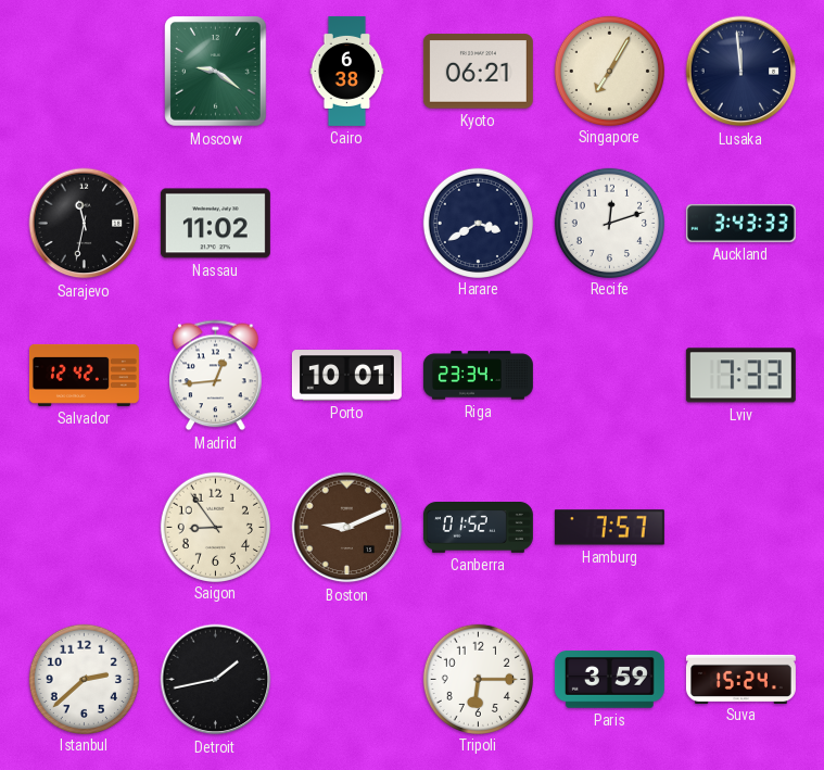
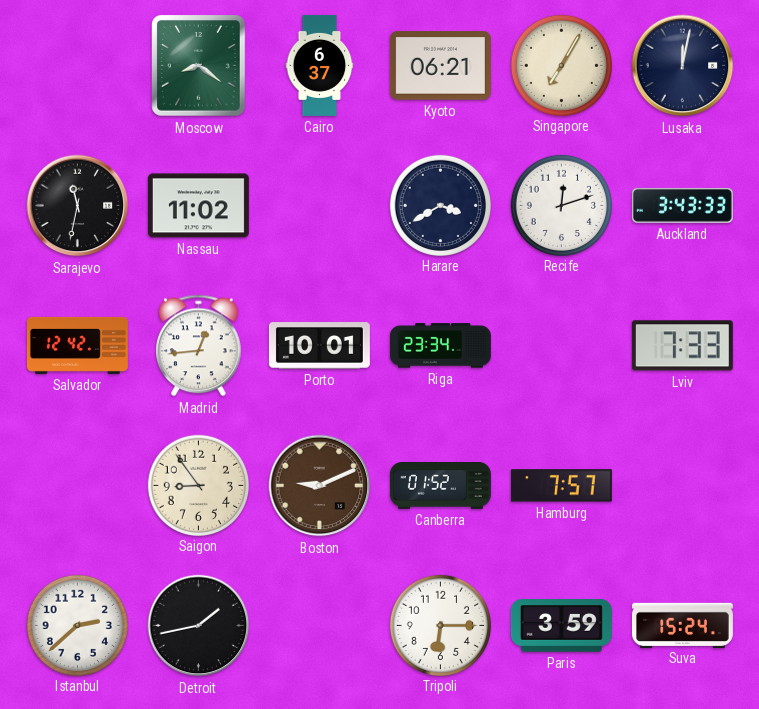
Moscow: 9:21 -> 8:21
Cairo: 6:38 -> 6:37
Lusaka: 11:59 -> 12:02
